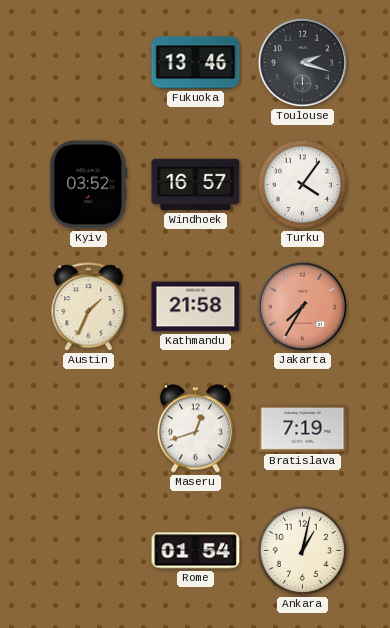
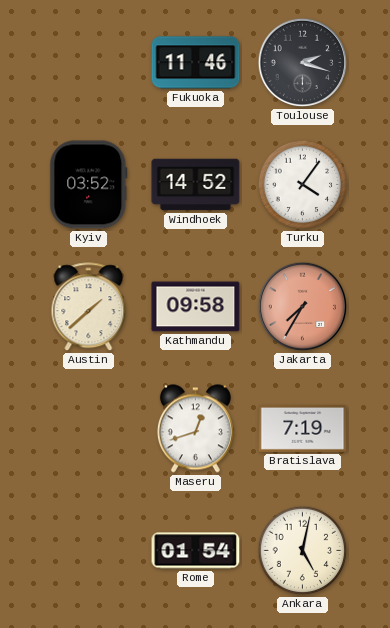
Fukuoka: 13:46 -> 11:46
Windhoek: 16:57 -> 14:52
Austin: 1:34 -> 1:38
Kathmandu: 21:58 -> 09:58
Ankara: 1:02 -> 5:02
